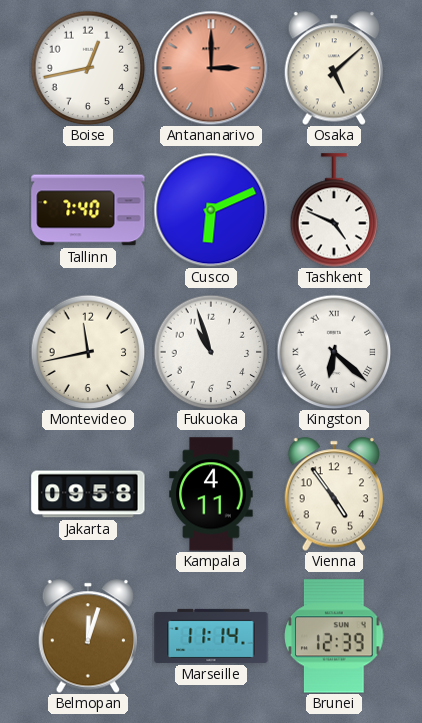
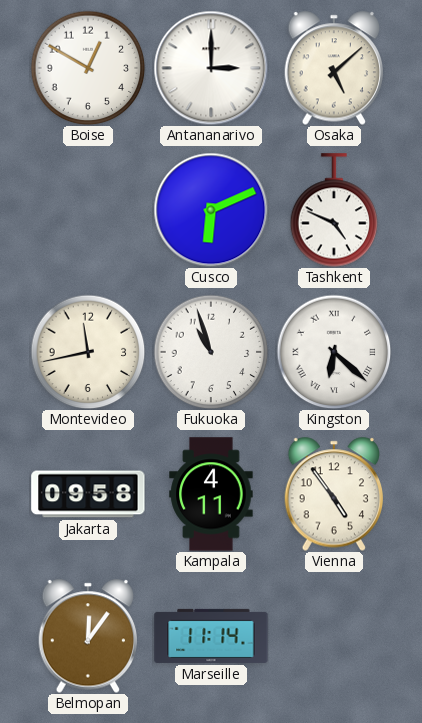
Boise: 12:43 -> 12:50
Antananarivo dial: salmon -> white
Tallinn: 7:40 -> none
Belmopan: 12:03 -> 12:06
Brunei: 12:39 -> none
